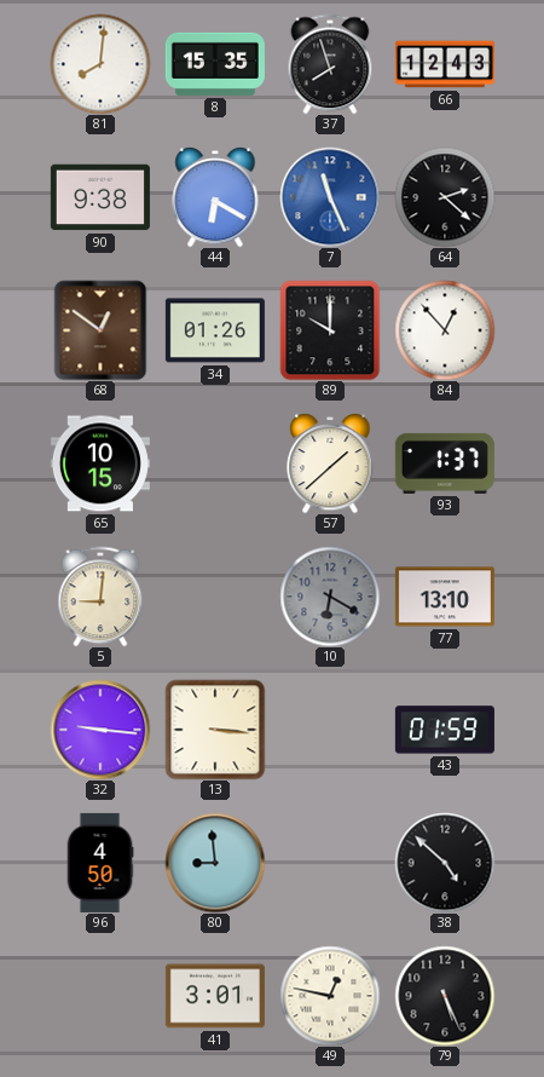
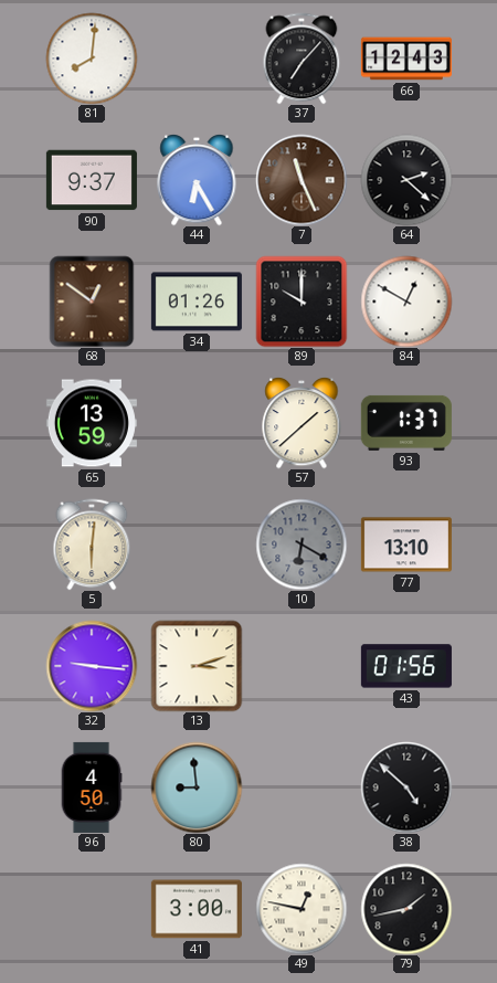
8: 15:35 -> none
37: 7:57 -> 7:07
90: 9:38 -> 9:37
44: 6:20 -> 6:25
7 dial: blue -> brown
84: 12:53 -> 12:50
65: 10:15 -> 13:59
5: 9:01 -> 6:01
13: 3:16 -> 3:12
43: 01:59 -> 01:56
41: 3:01 -> 3:00
79: 5:26 -> 1:43
